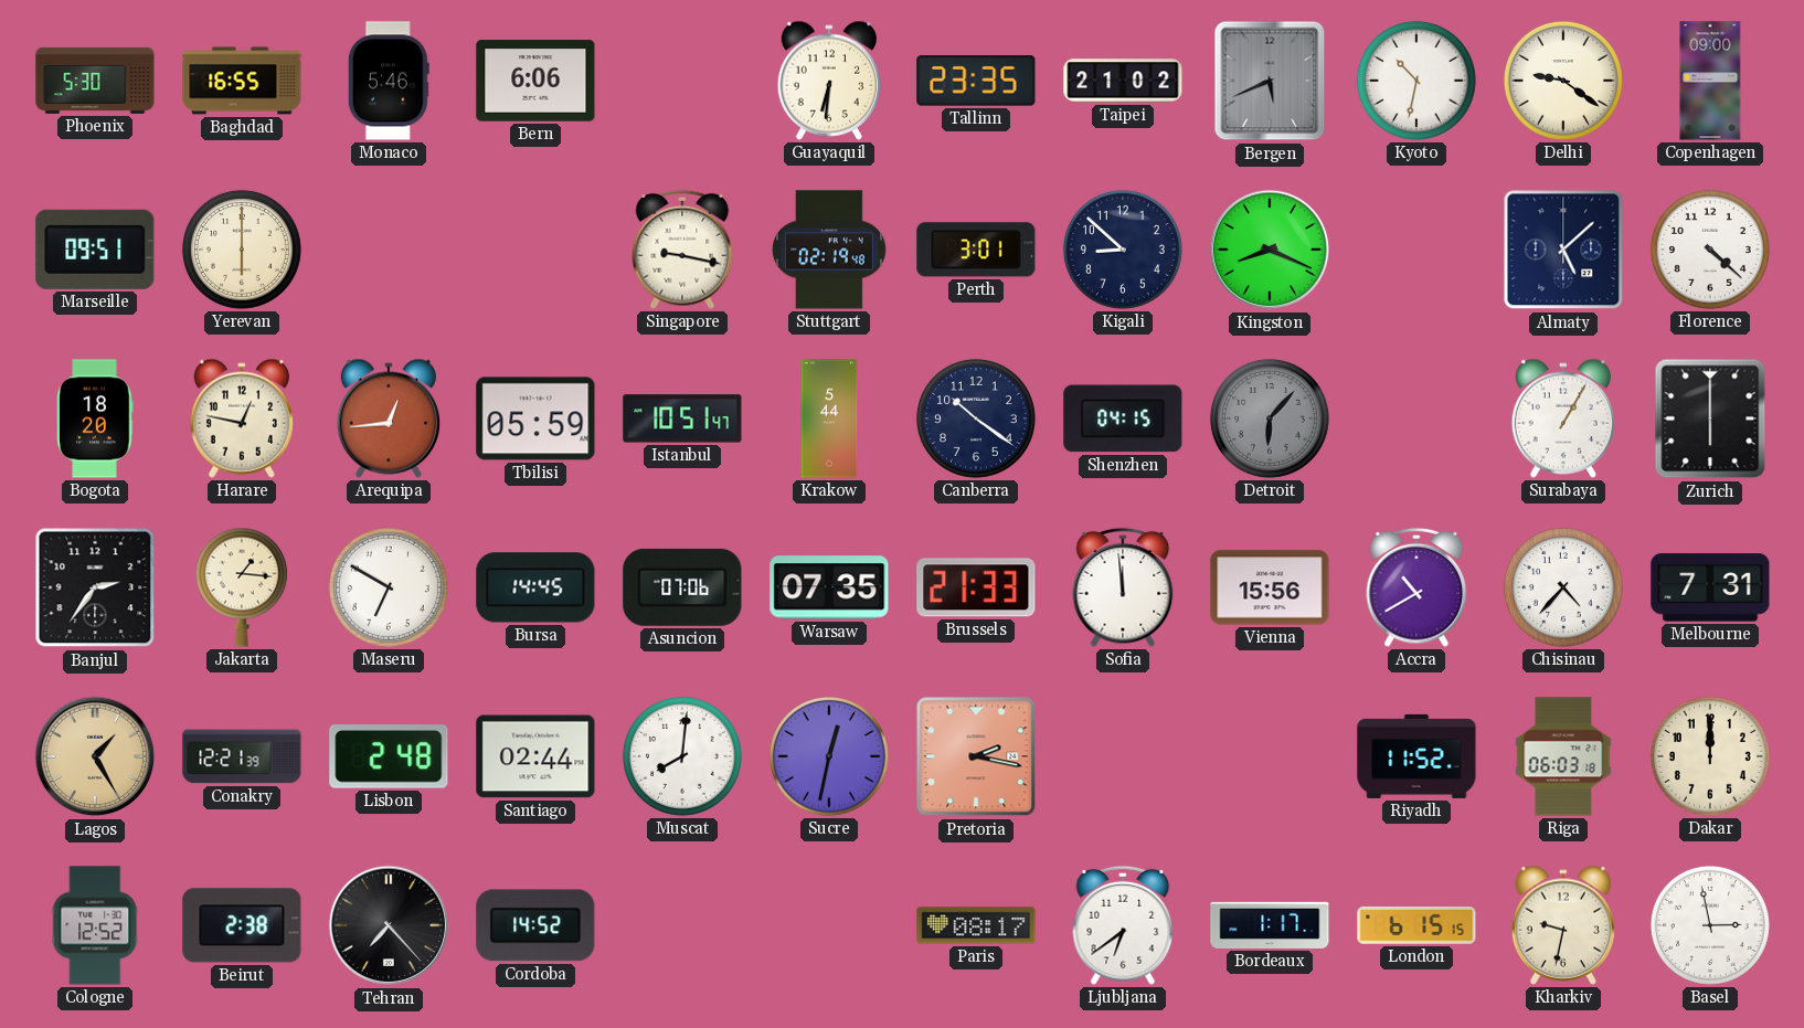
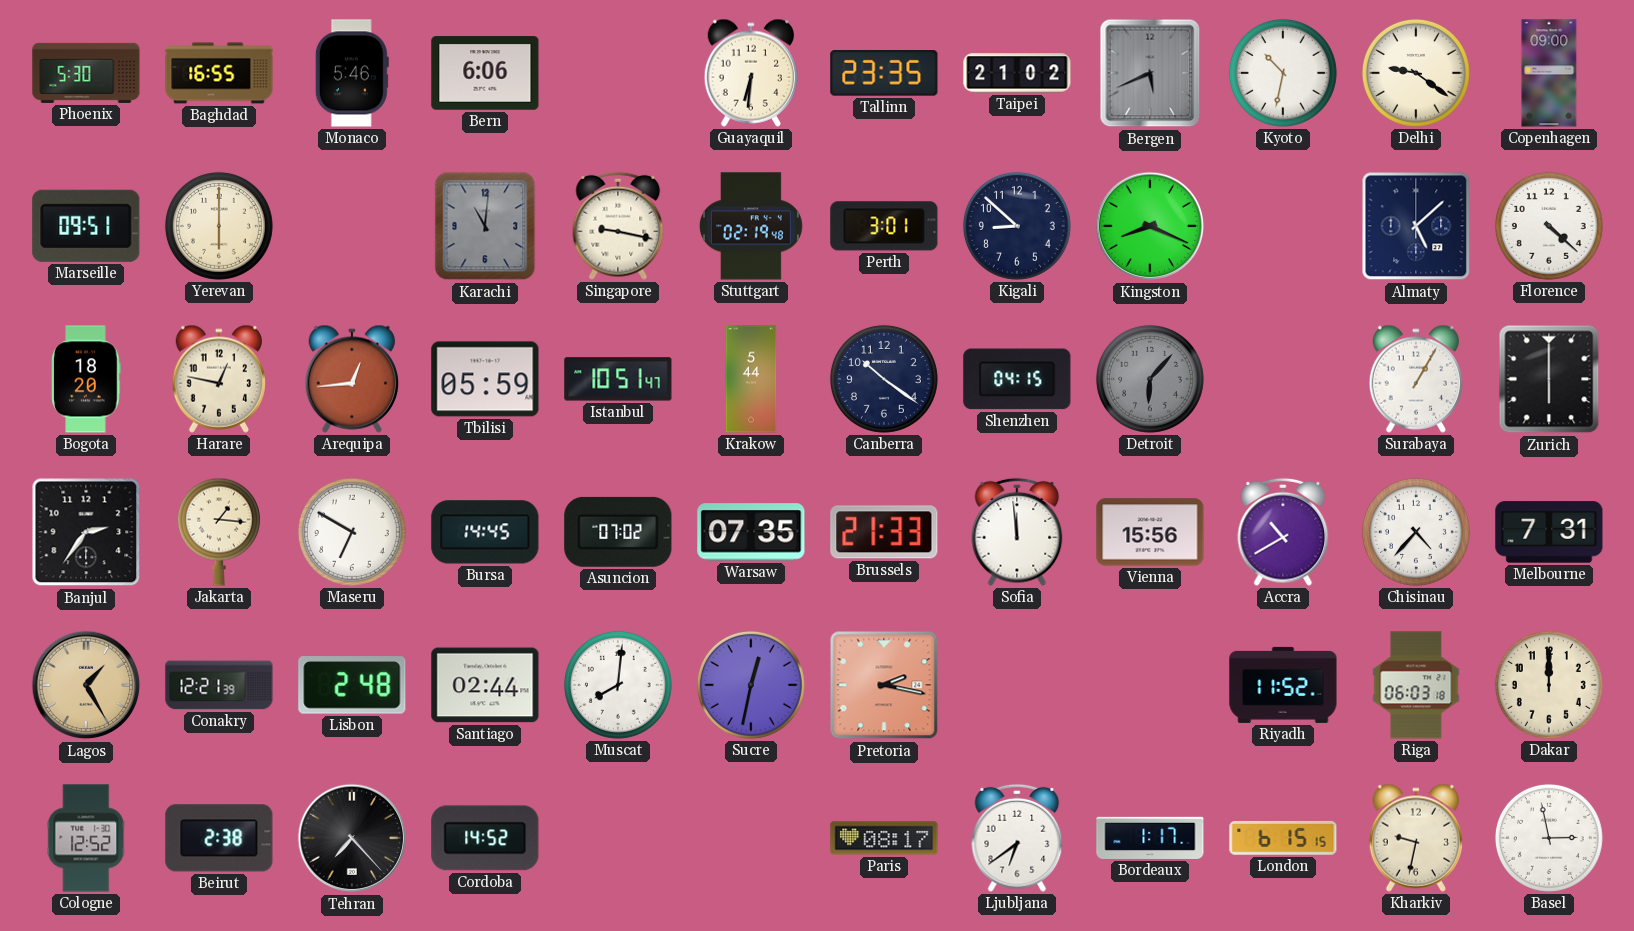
Karachi: none -> 11:01
Asuncion: 07:06 -> 07:02
